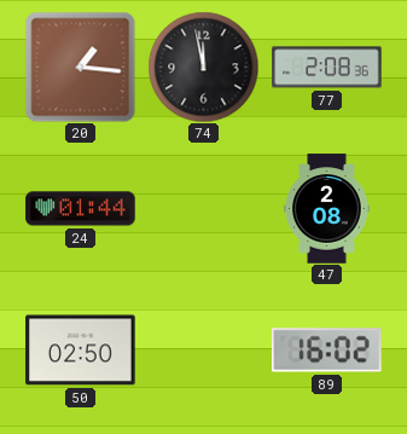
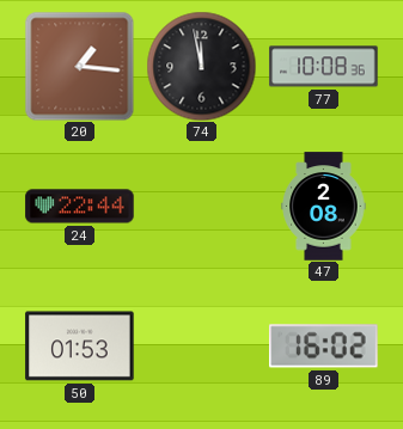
77: 2:08 -> 10:08
24: 01:44 -> 22:44
50: 02:50 -> 01:53
